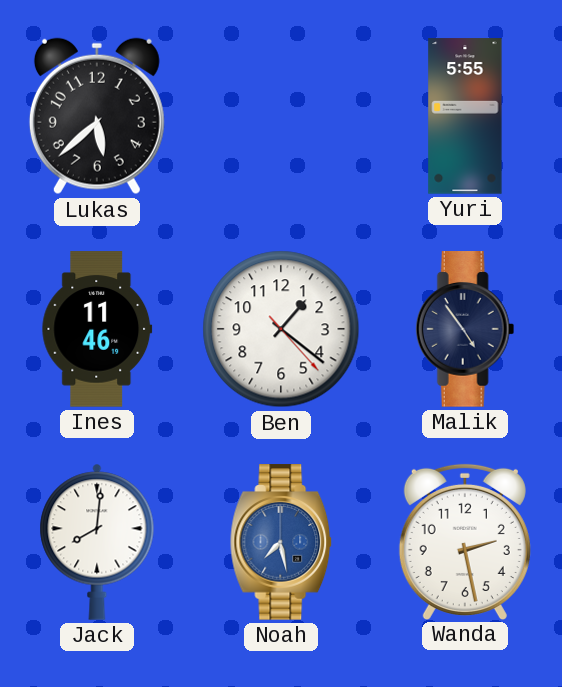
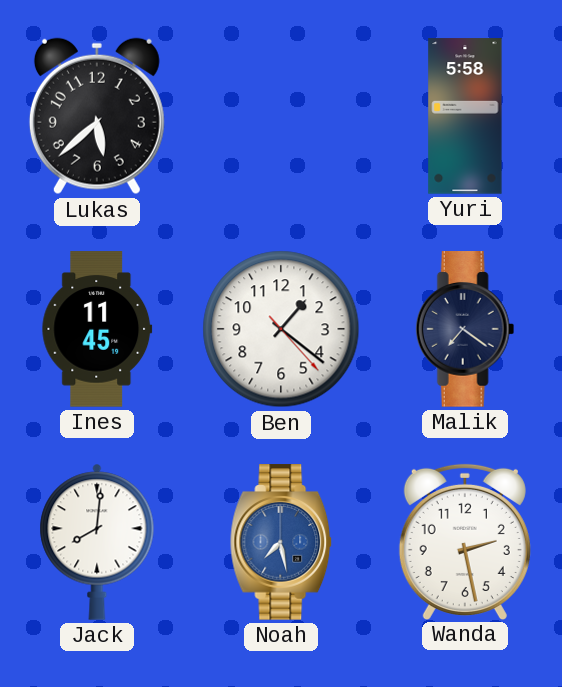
Yuri: 5:55 -> 5:58
Ines: 11:46 -> 11:45
Malik: 4:54 -> 7:21
